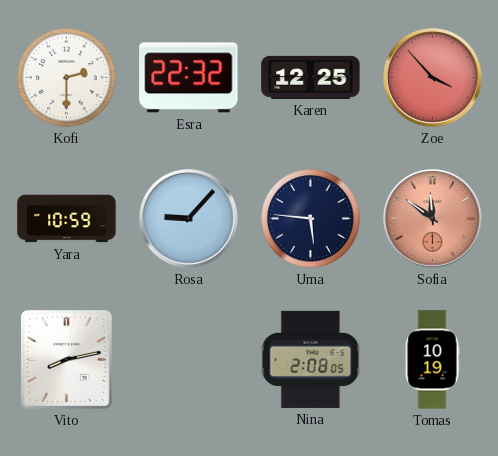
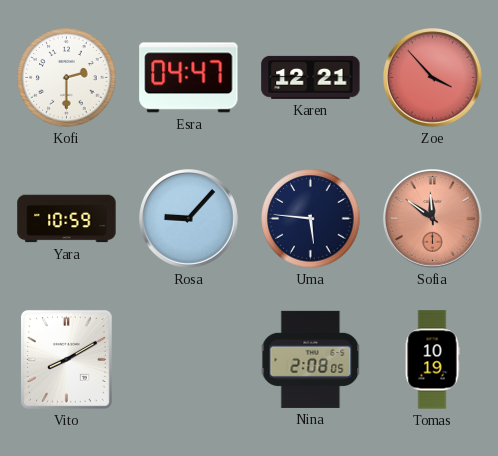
Esra: 22:32 -> 04:47
Karen: 12:25 -> 12:21
Vito: 8:13 -> 8:10
